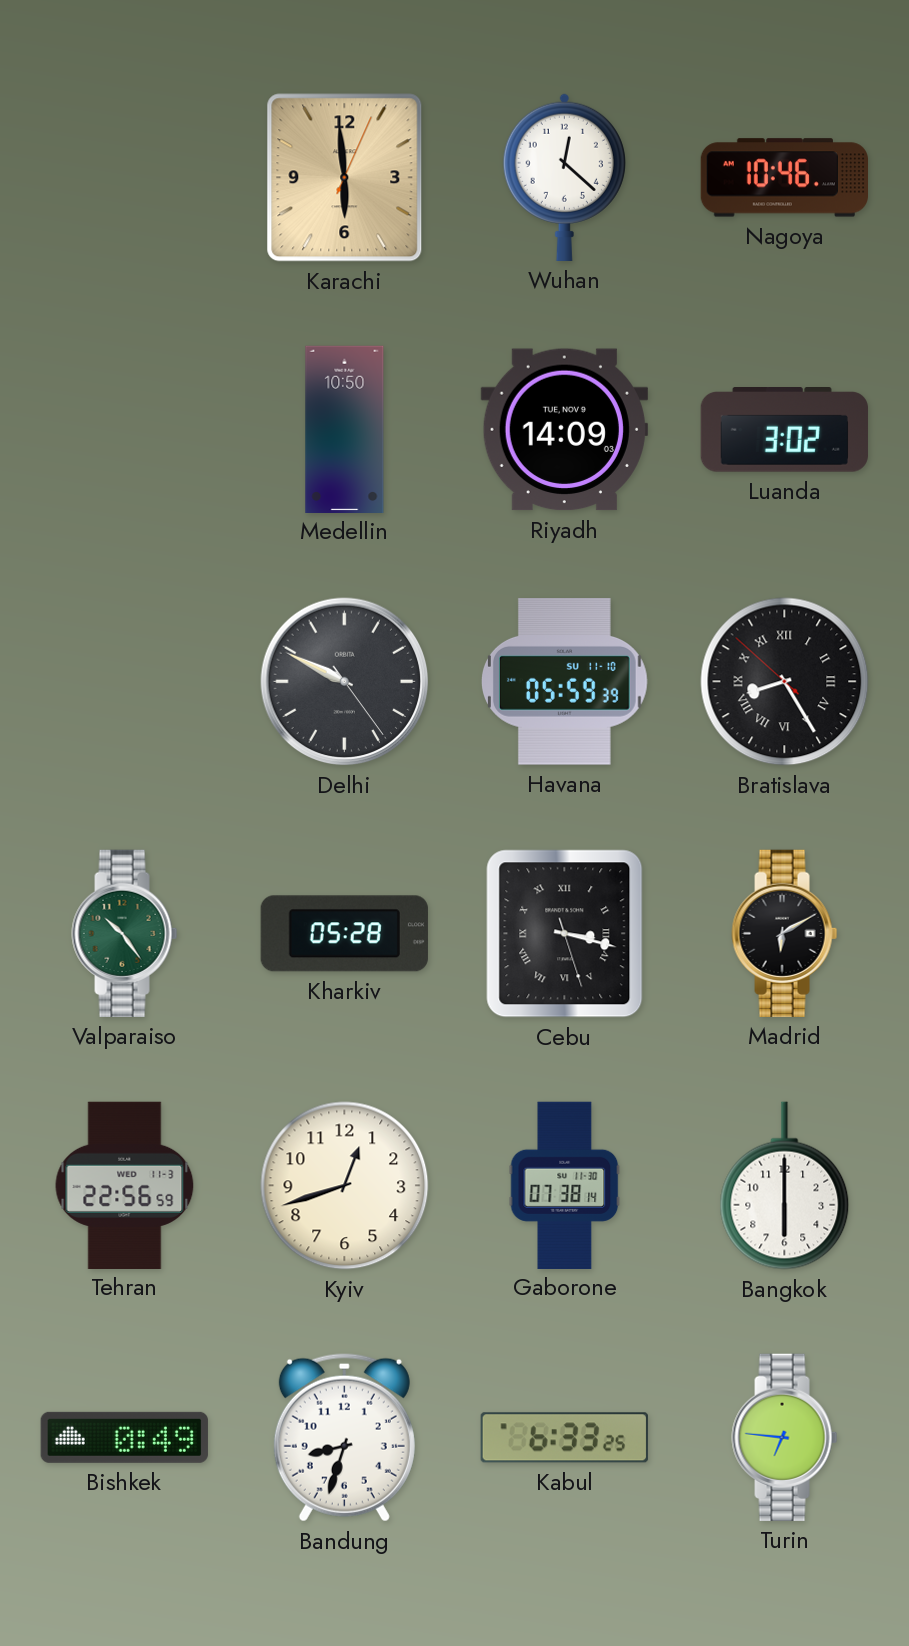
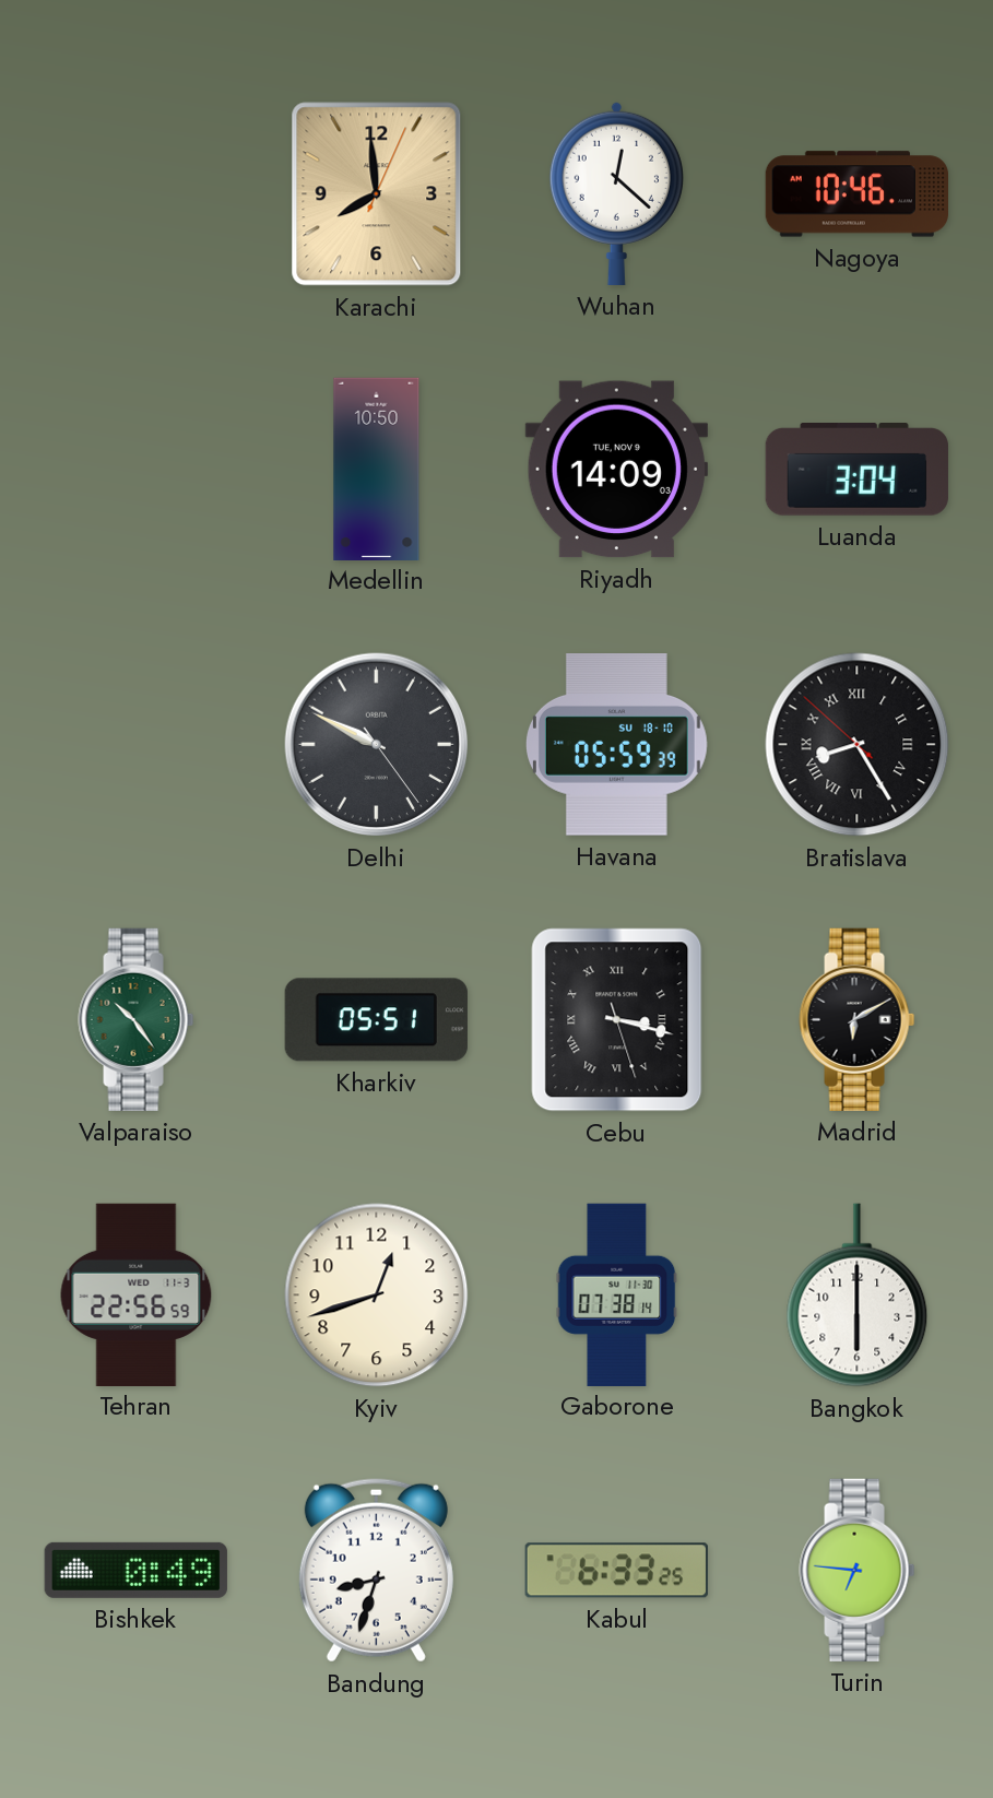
Karachi: 5:59 -> 7:59
Luanda: 3:02 -> 3:04
Havana date: SU 11-10 -> SU 18-10
Kharkiv: 05:28 -> 05:51
